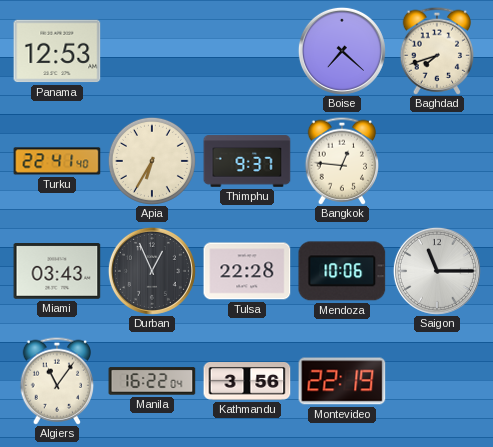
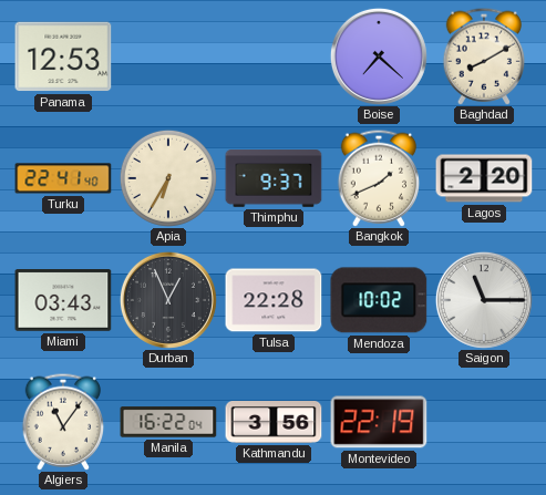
Baghdad: 7:42 -> 8:10
Bangkok: 12:46 -> 1:41
Lagos: none -> 2:20
Mendoza: 10:06 -> 10:02
